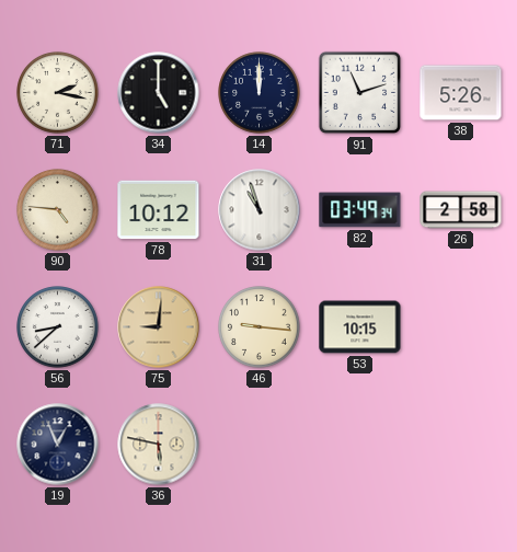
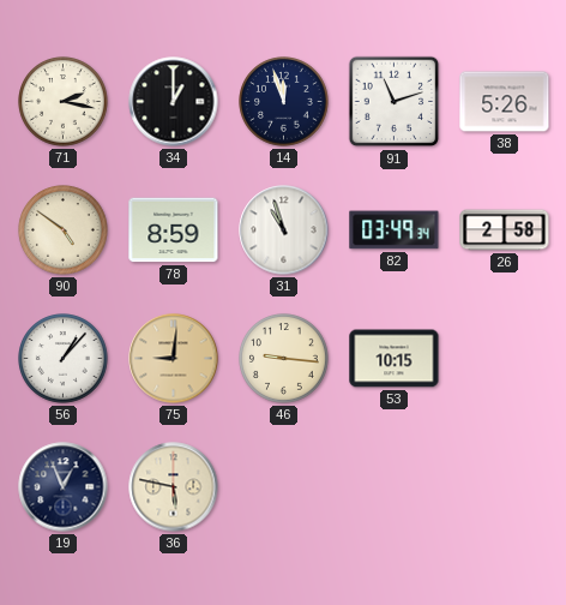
34: 5:00 -> 1:00
14: 12:00 -> 11:57
90: 4:46 -> 4:51
78: 10:12 -> 8:59
56: 8:38 -> 1:07
